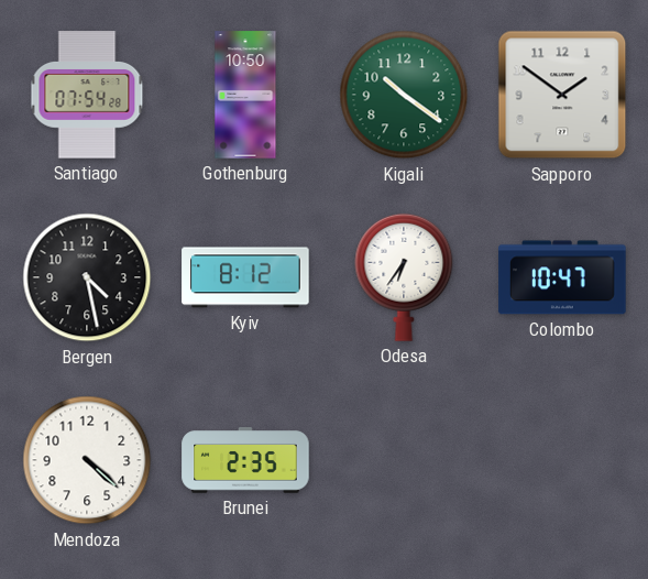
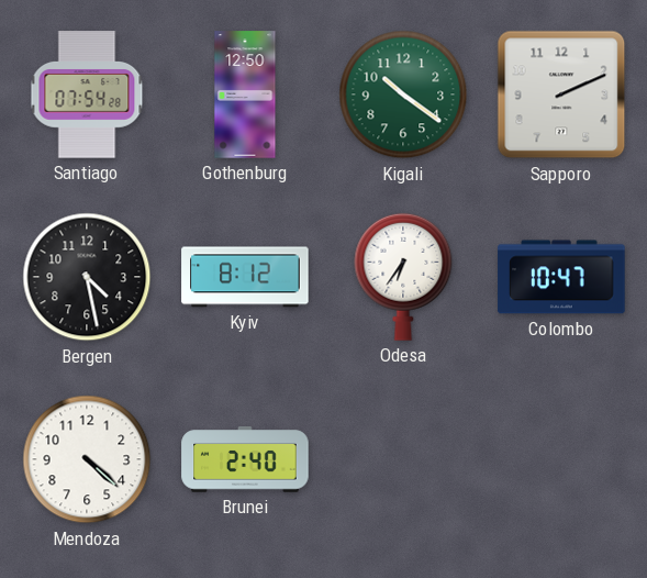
Gothenburg: 10:50 -> 12:50
Sapporo: 1:51 -> 2:11
Brunei: 2:35 -> 2:40
